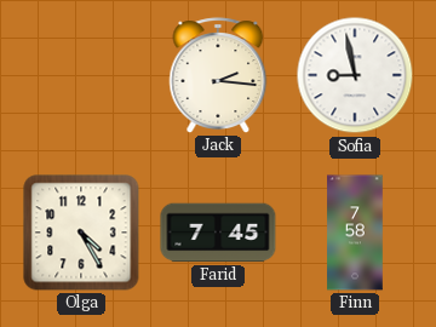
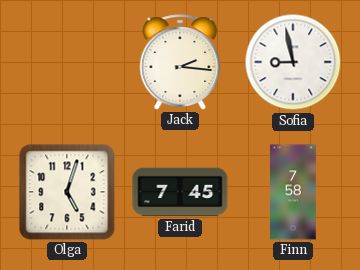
Olga: 4:25 -> 5:03
